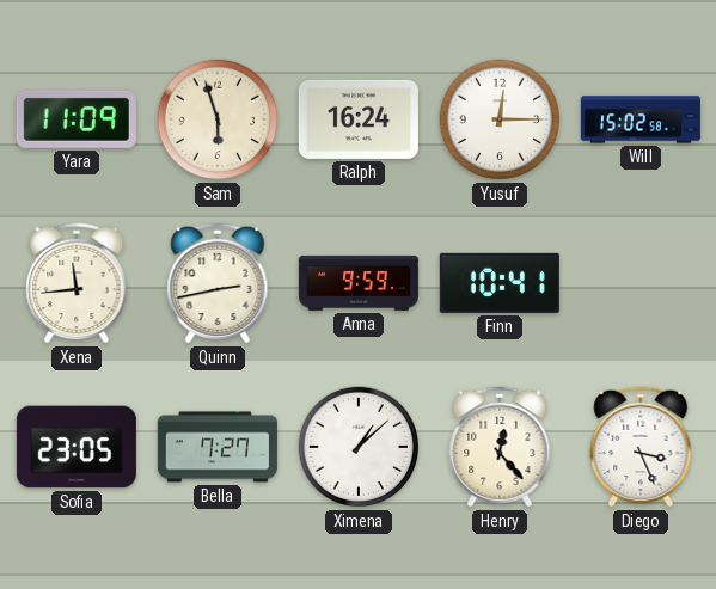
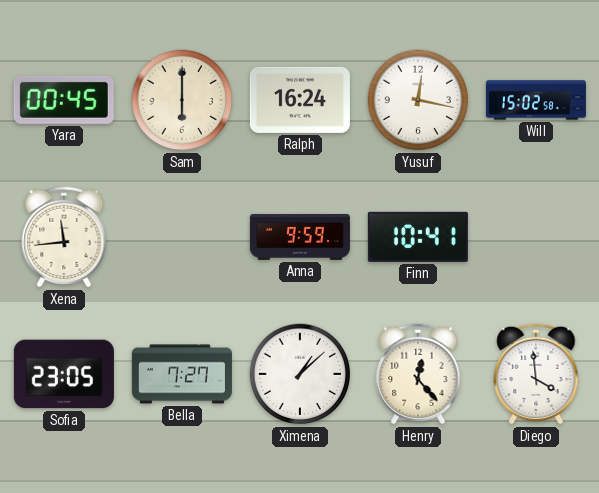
Yara: 11:09 -> 00:45
Sam: 5:57 -> 6:00
Yusuf: 12:15 -> 12:17
Quinn: 2:43 -> none
Diego: 3:26 -> 3:59
